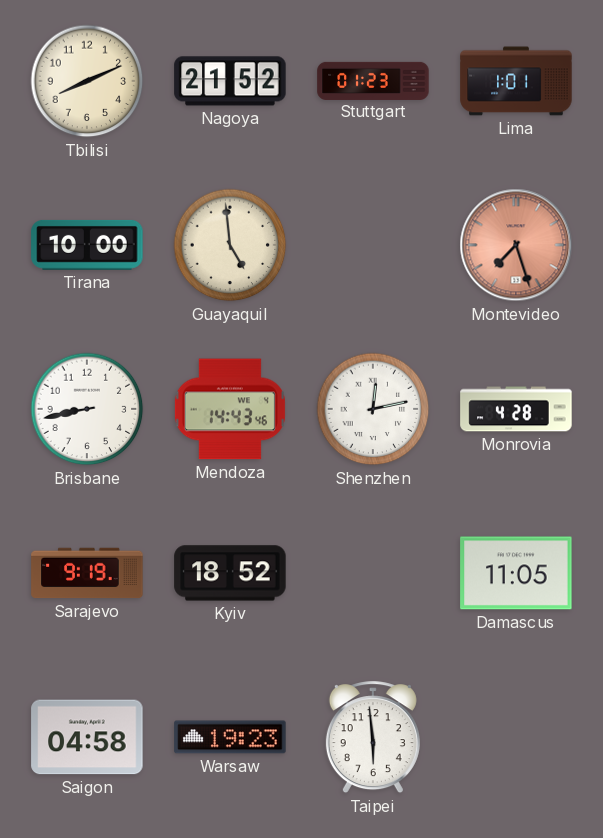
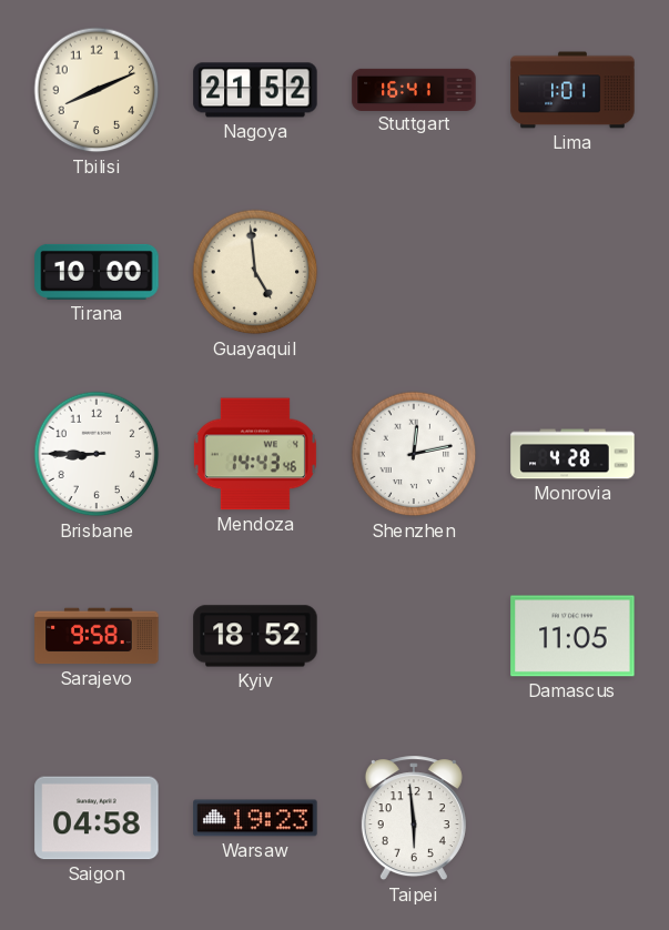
Stuttgart: 01:23 -> 16:41
Montevideo: 7:27 -> none
Brisbane: 8:43 -> 8:45
Sarajevo: 9:19 -> 9:58
